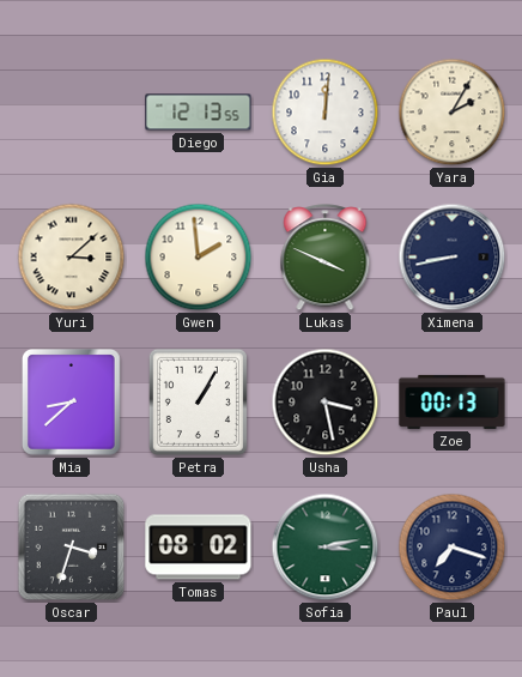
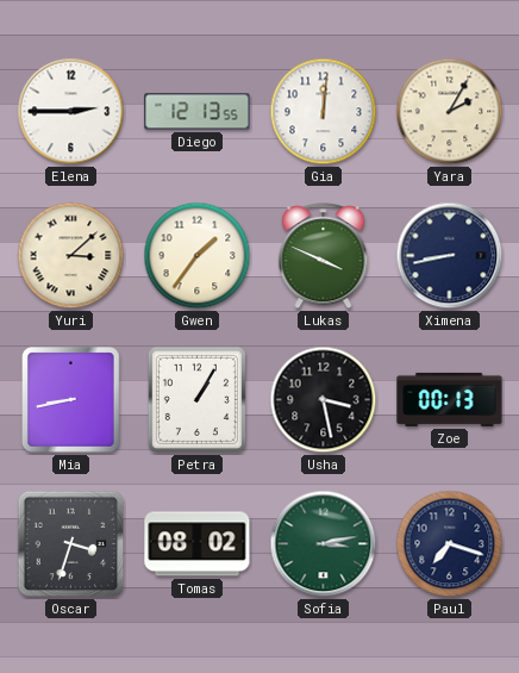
Elena: none -> 2:45
Gwen: 1:59 -> 1:36
Mia: 8:38 -> 8:43
